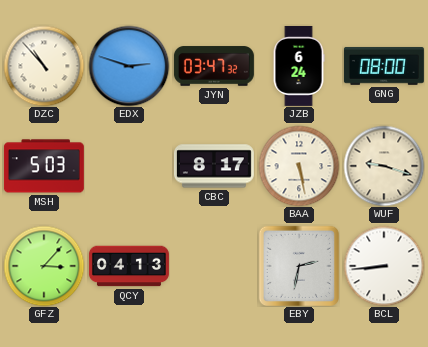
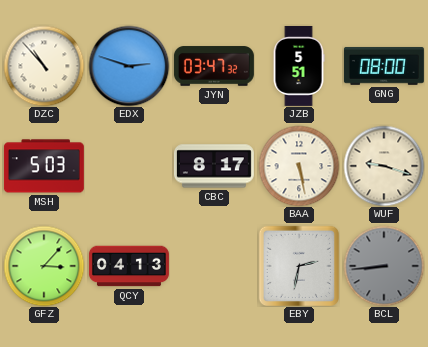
JZB: 6:24 -> 5:51
BCL dial: white -> grey
